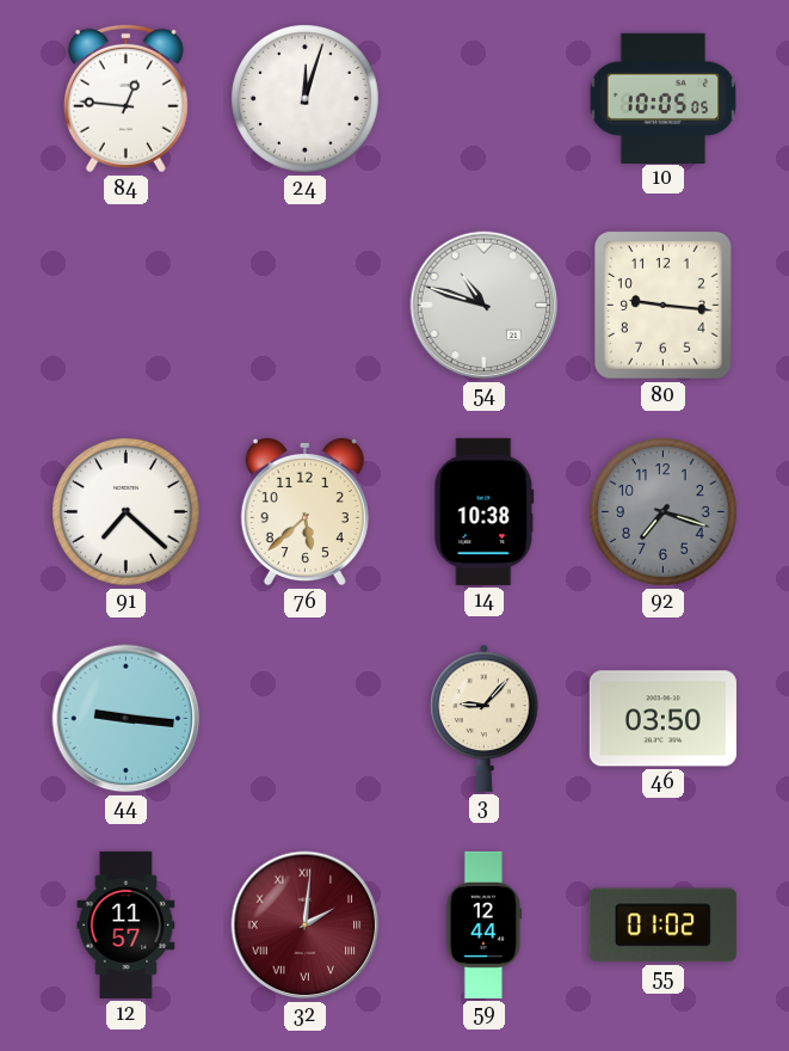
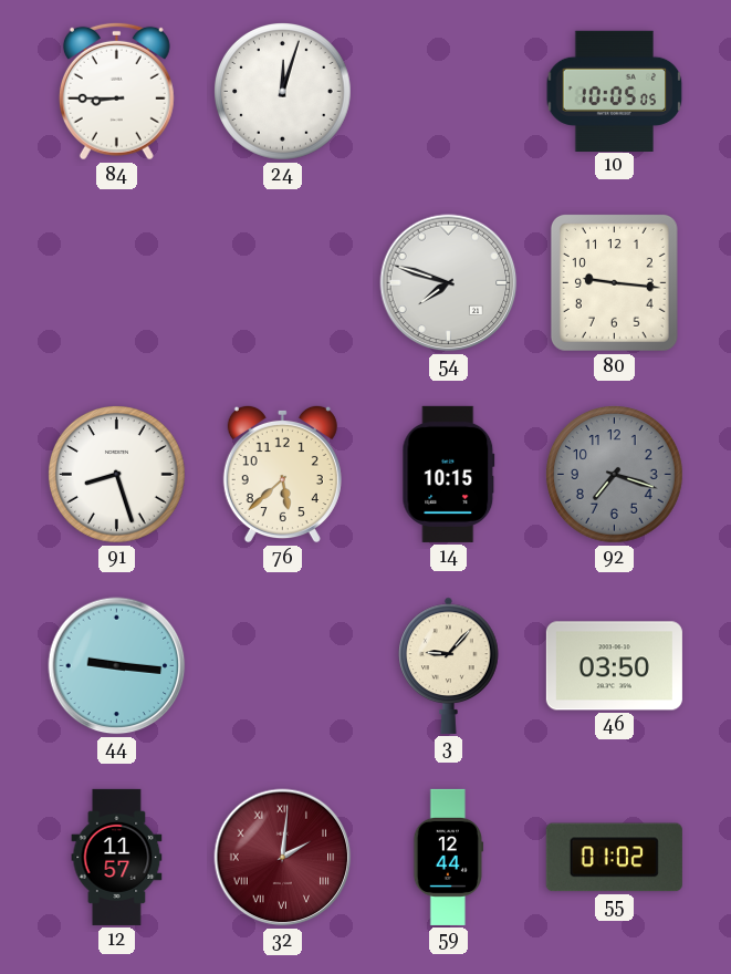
84: 12:46 -> 8:45
54: 10:48 -> 7:48
91: 7:22 -> 8:27
14: 10:38 -> 10:15
